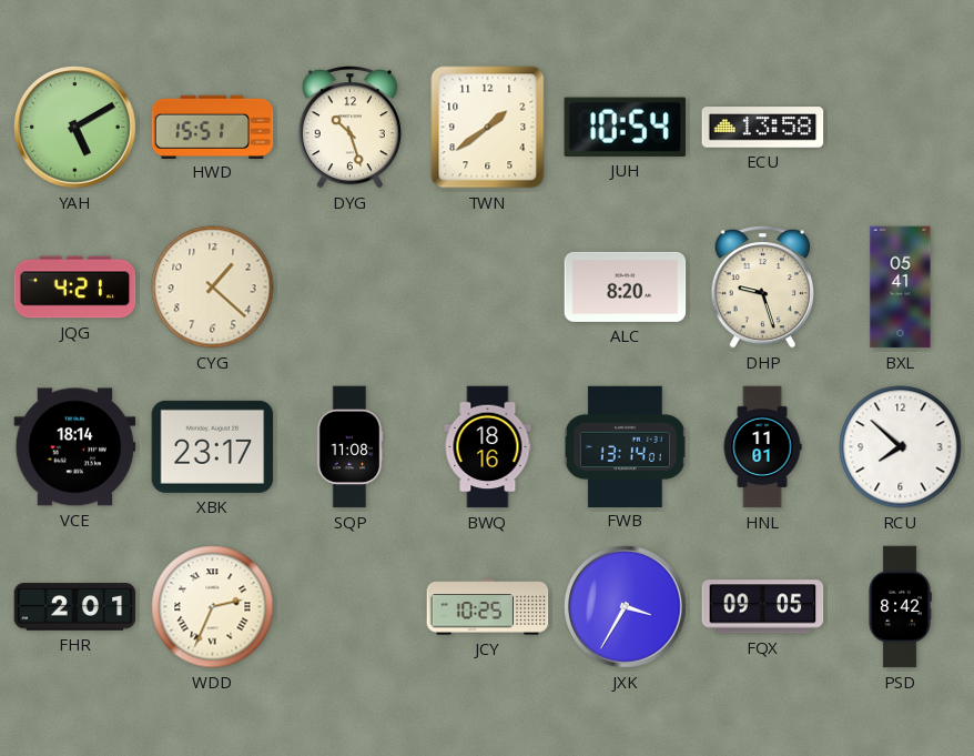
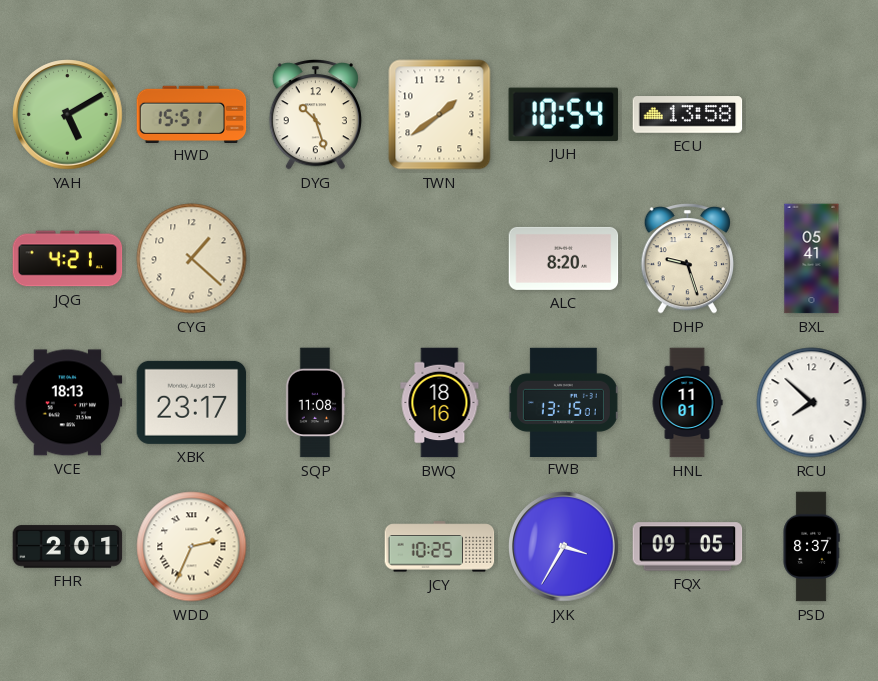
VCE: 18:14 -> 18:13
FWB: 13:14 -> 13:15
PSD: 8:42 -> 8:37
